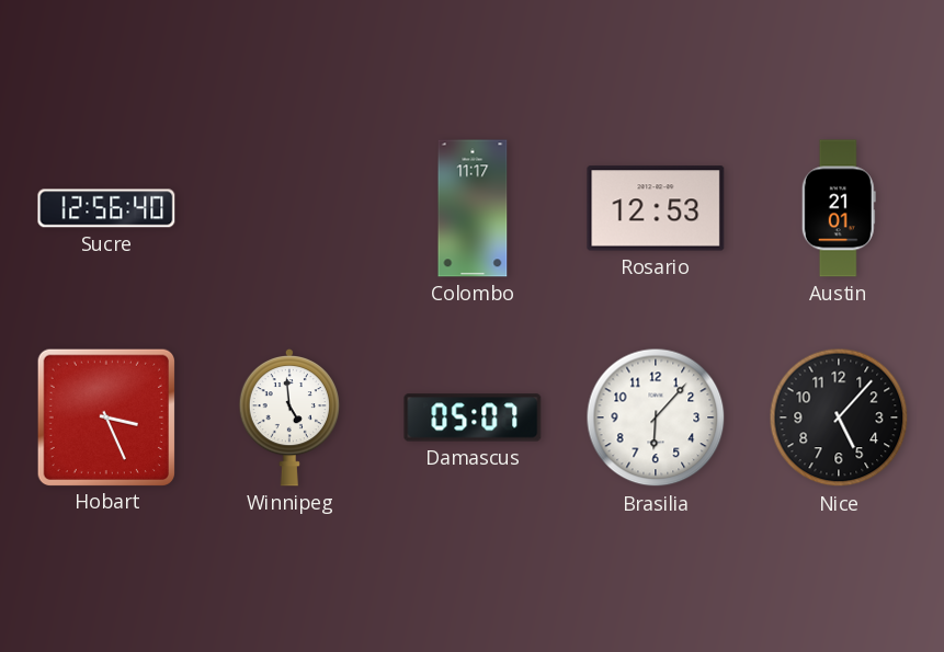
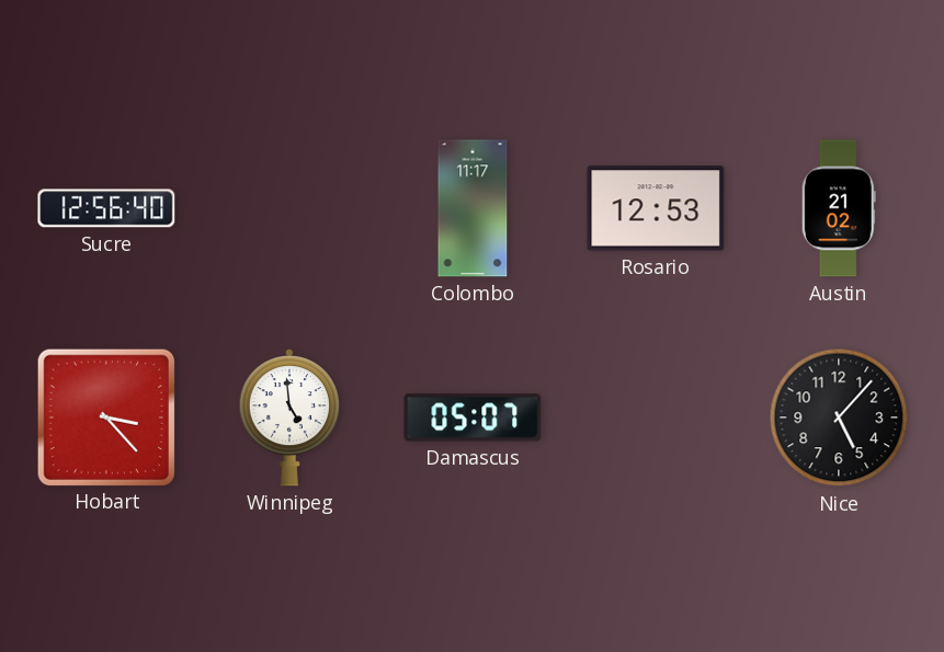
Austin: 21:01 -> 21:02
Hobart: 3:26 -> 3:23
Brasilia: 6:07 -> none
